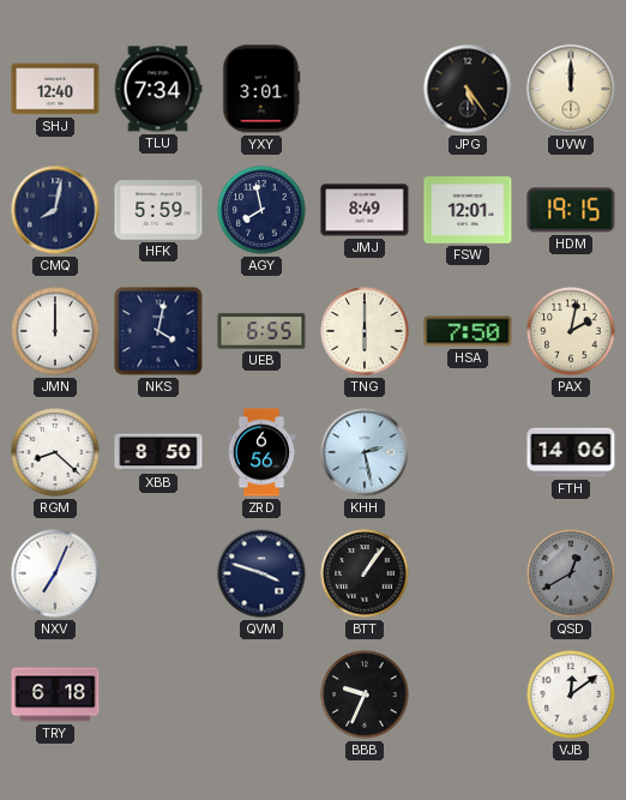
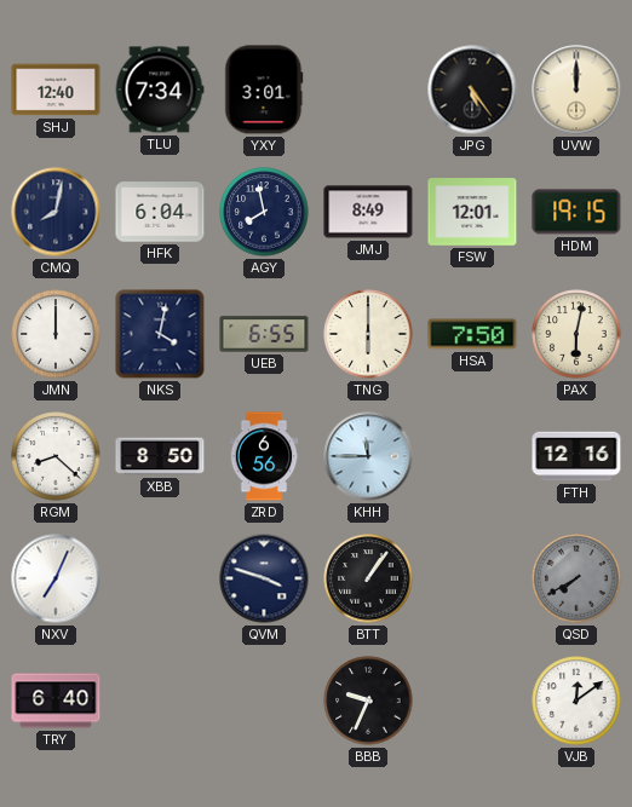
HFK: 5:59 -> 6:04
PAX: 2:02 -> 6:02
KHH: 2:28 -> 11:45
FTH: 14:06 -> 12:16
QSD: 12:40 -> 7:40
TRY: 6:18 -> 6:40
